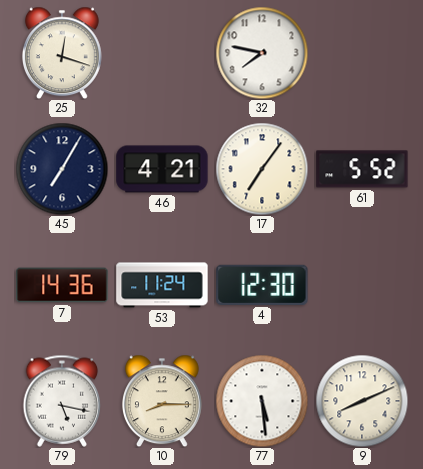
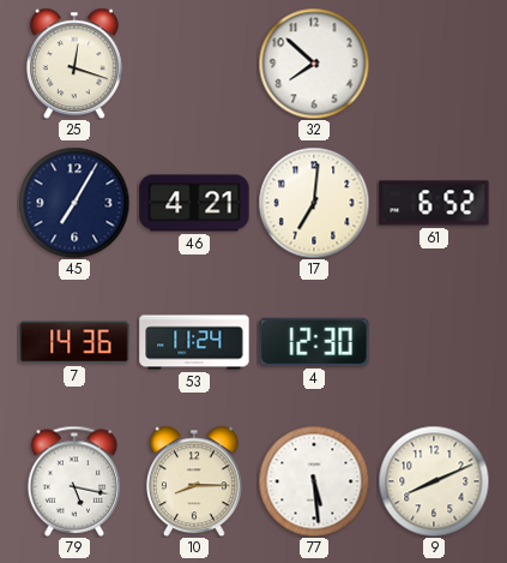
32: 7:47 -> 7:52
17: 7:06 -> 7:01
61: 5:52 -> 6:52
